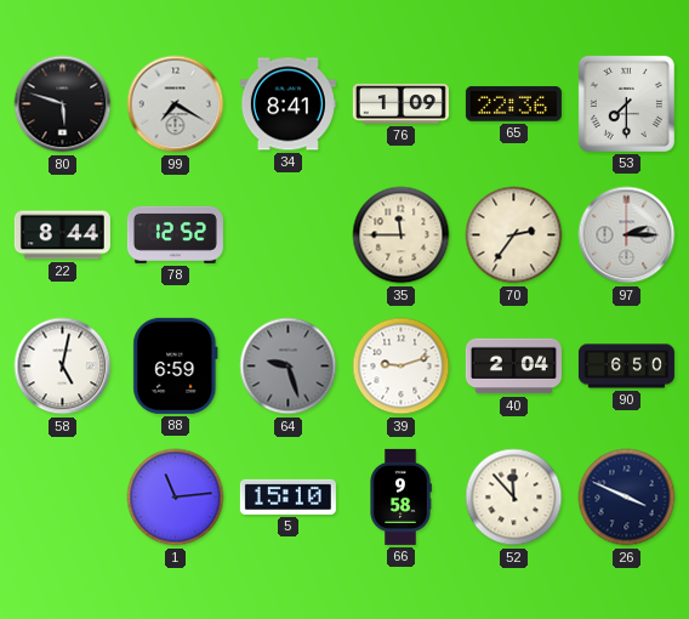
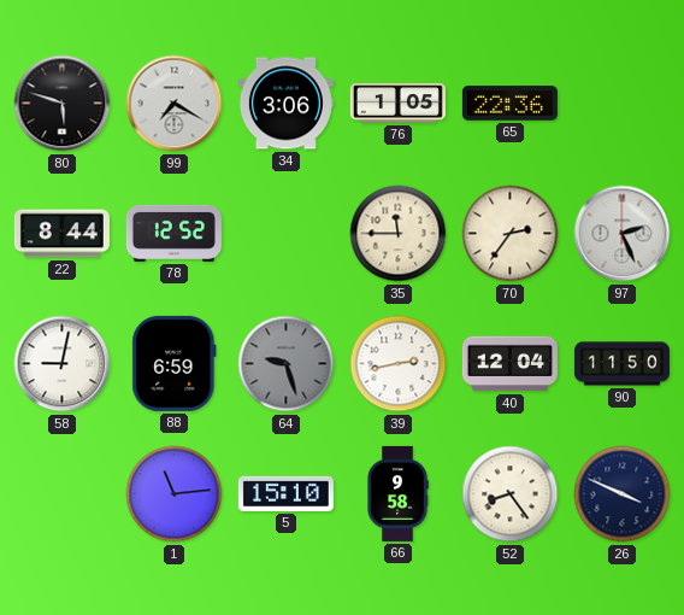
34: 8:41 -> 3:06
76: 1:09 -> 1:05
53: 7:30 -> none
97: 2:15 -> 2:26
58: 5:02 -> 9:02
39: 9:12 -> 2:43
40: 2:04 -> 12:04
90: 6:50 -> 11:50
52: 11:53 -> 8:24
